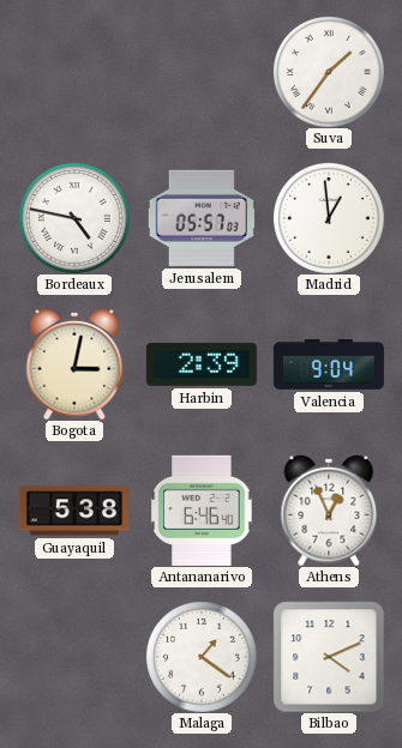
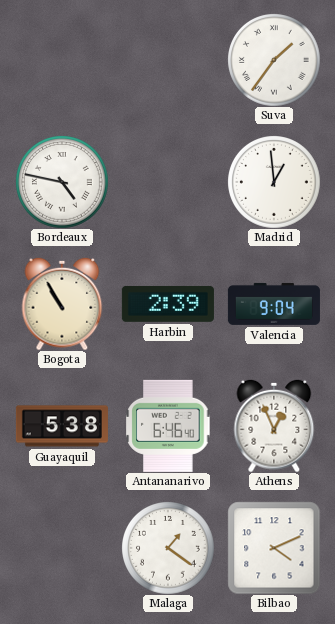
Jerusalem: 05:57 -> none
Bogota: 3:02 -> 10:55
